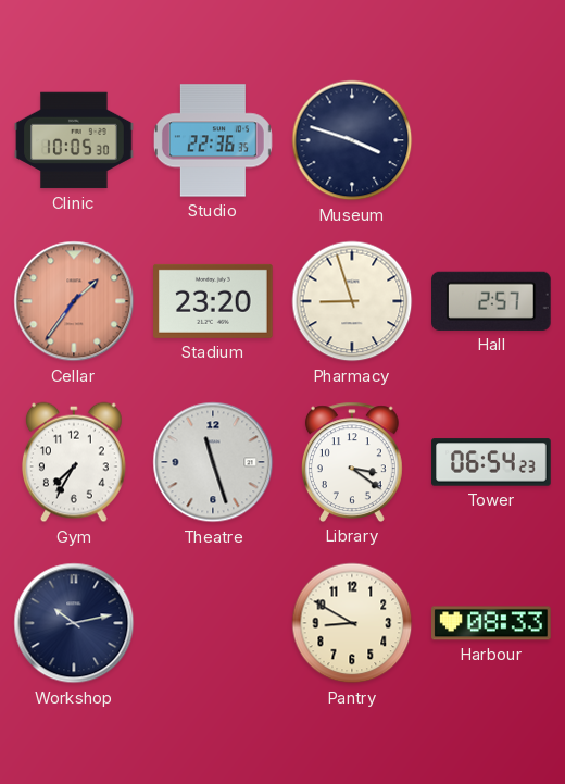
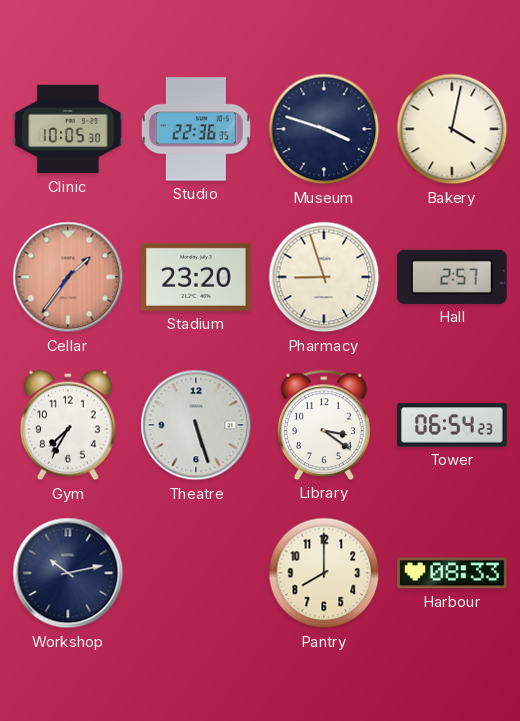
Bakery: none -> 4:02
Theatre: 11:27 -> 5:27
Pantry: 8:50 -> 8:00
